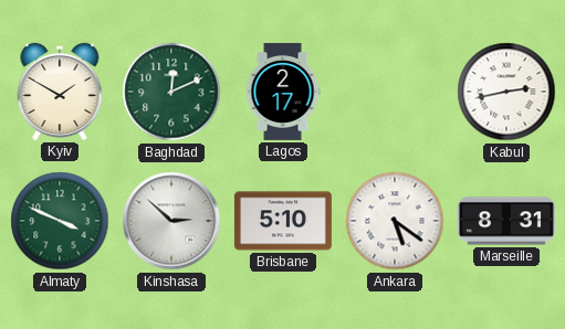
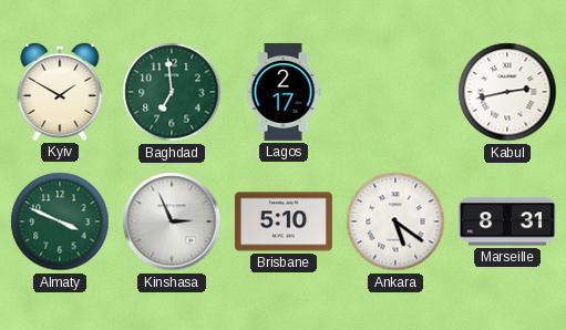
Baghdad: 12:11 -> 6:59
Kinshasa: 2:52 -> 2:56
